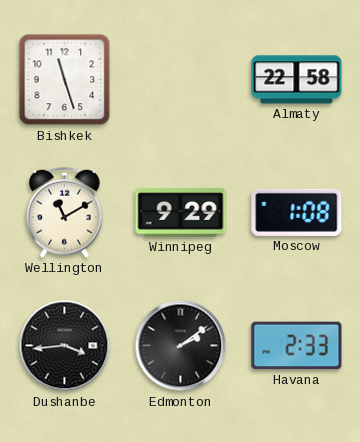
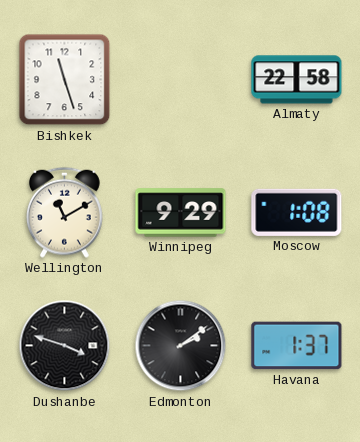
Dushanbe: 3:44 -> 3:48
Havana: 2:33 -> 1:37
